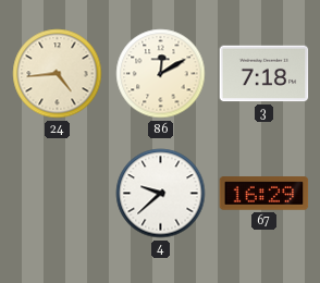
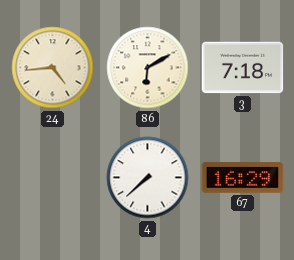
86: 12:10 -> 6:10
4: 9:38 -> 7:38
